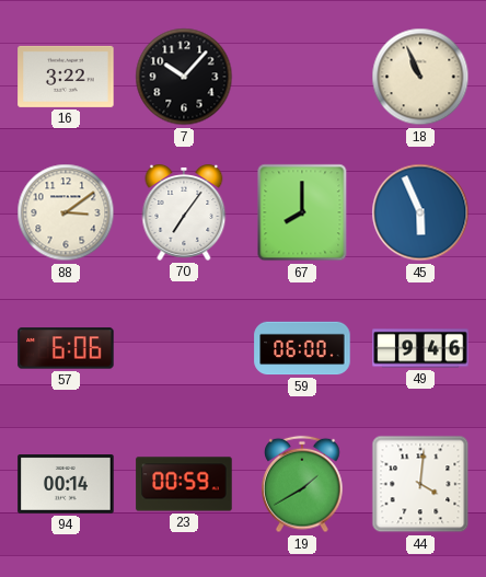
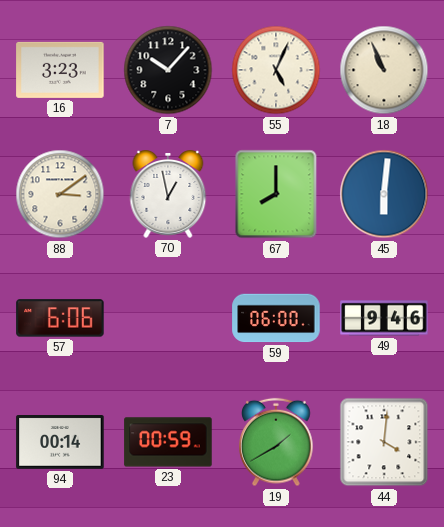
16: 3:22 -> 3:23
55: none -> 5:04
70: 7:06 -> 12:58
45: 5:56 -> 6:01
